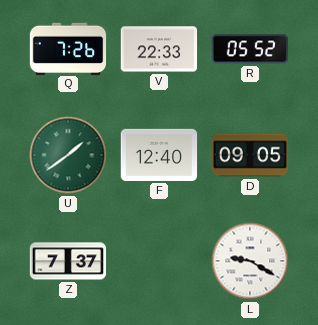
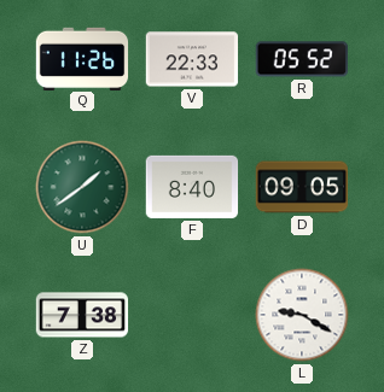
Q: 7:26 -> 11:26
F: 12:40 -> 8:40
Z: 7:37 -> 7:38
